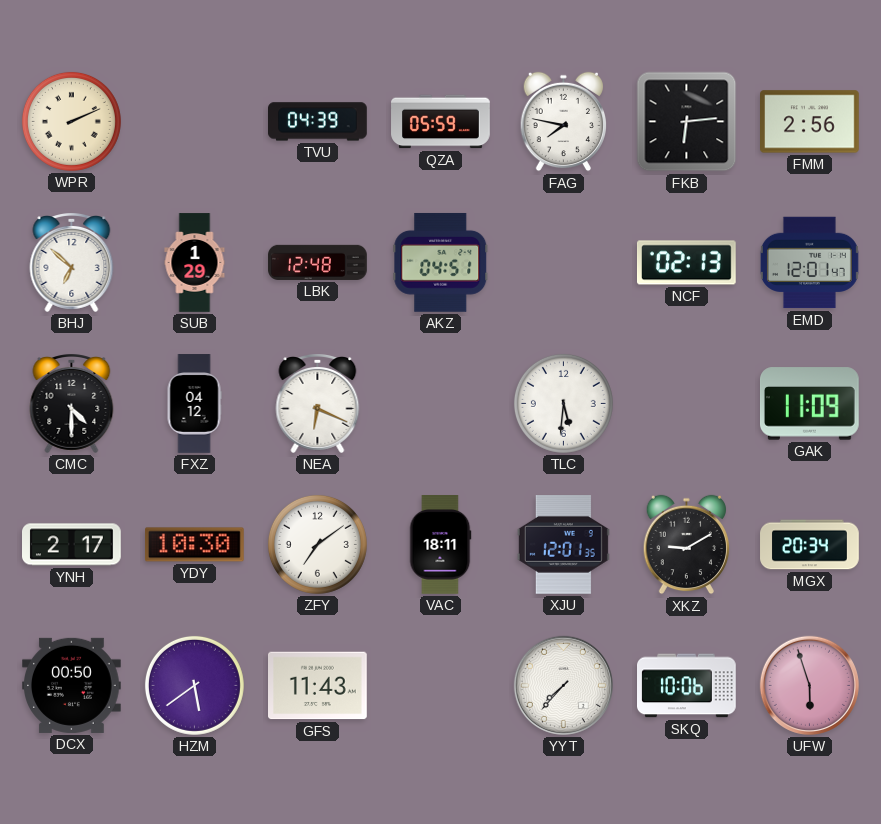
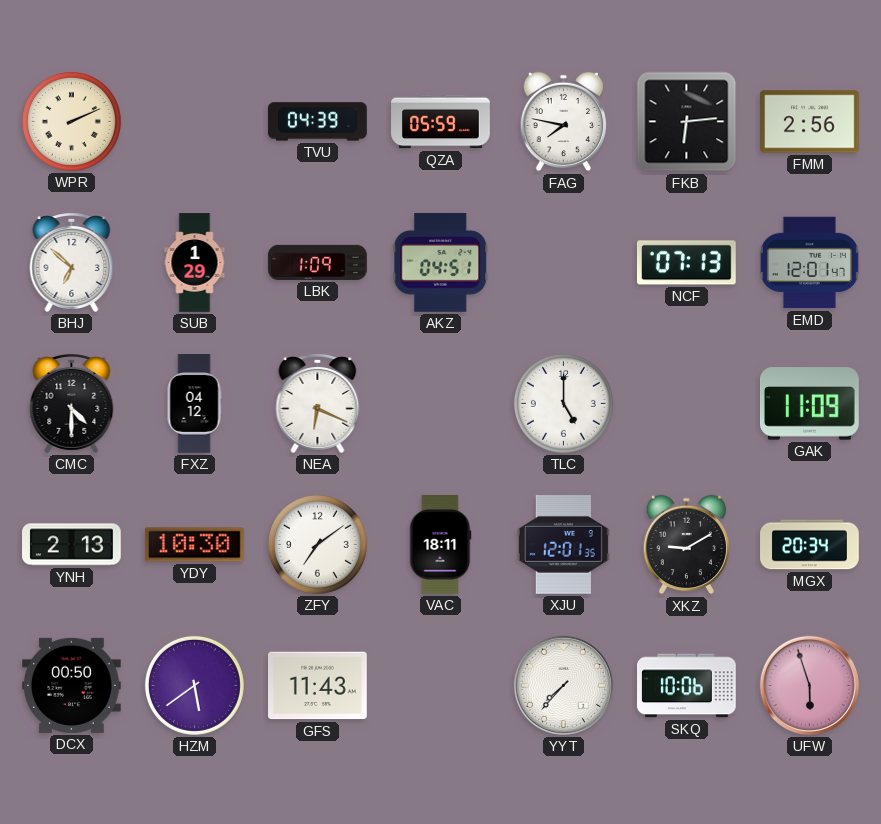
LBK: 12:48 -> 1:09
NCF: 02:13 -> 07:13
TLC: 5:31 -> 5:00
YNH: 2:17 -> 2:13
